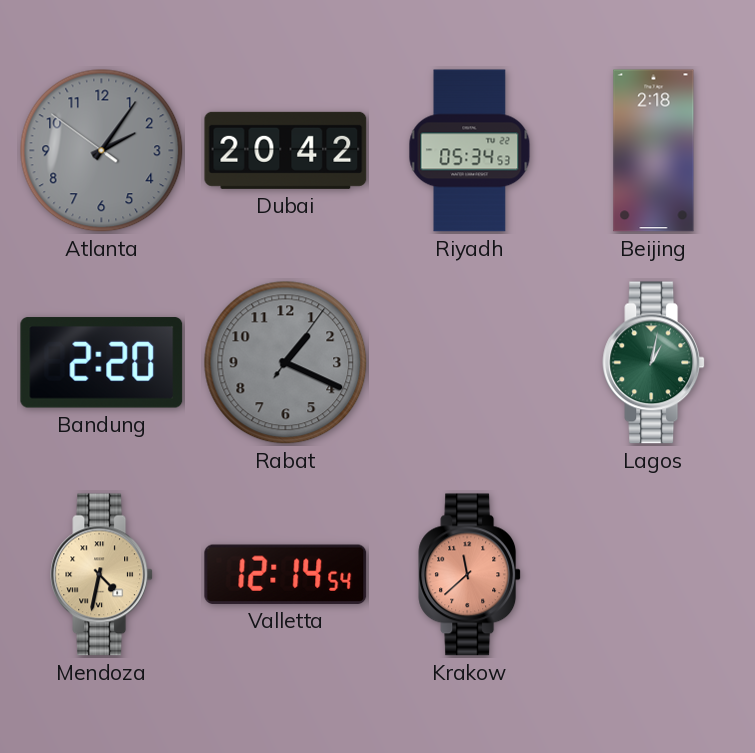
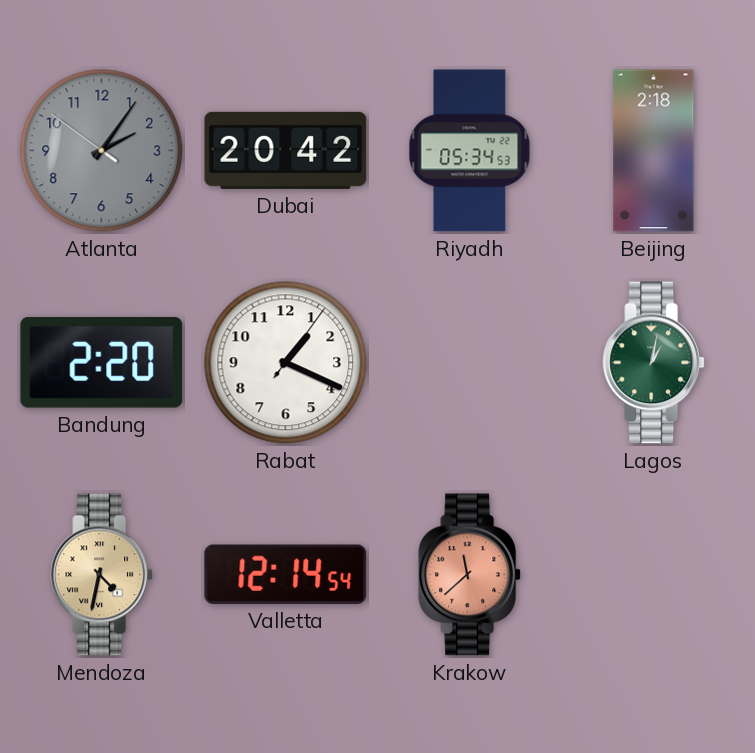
Rabat dial: grey -> white
